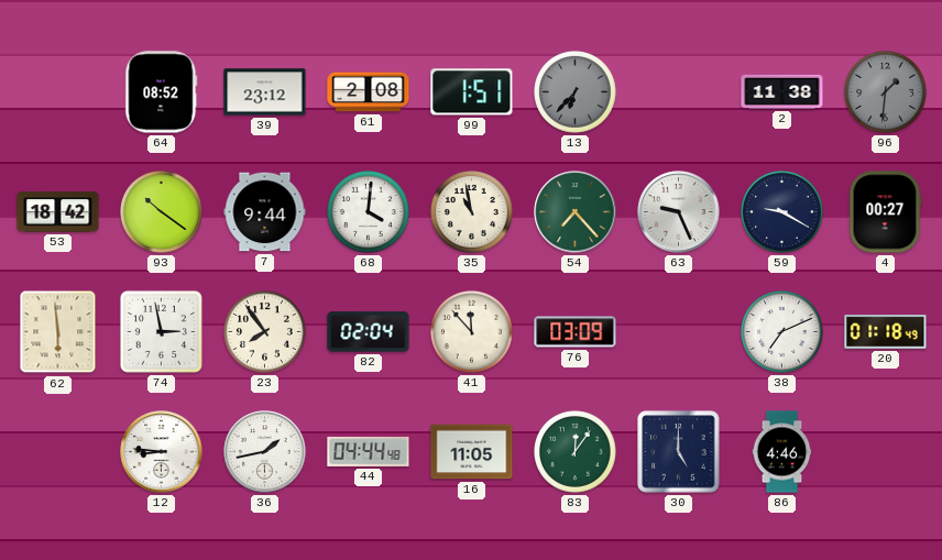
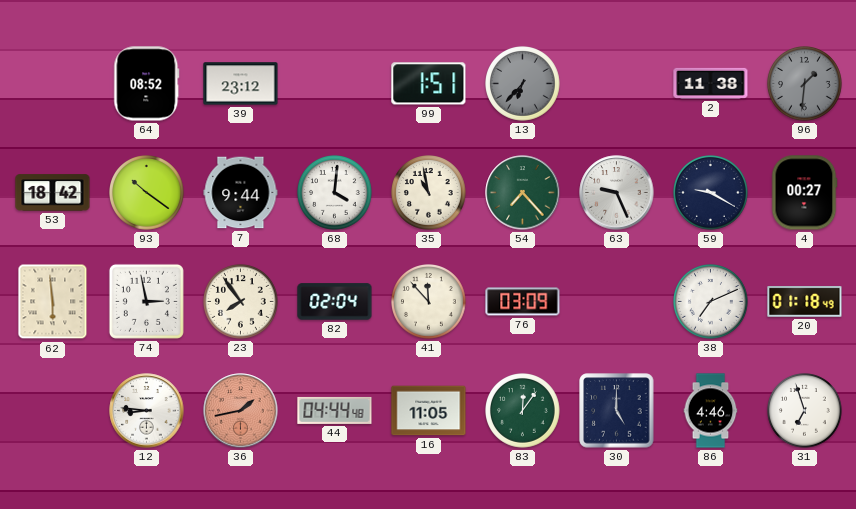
61: 2:08 -> none
36 dial: white -> salmon
31: none -> 6:57
